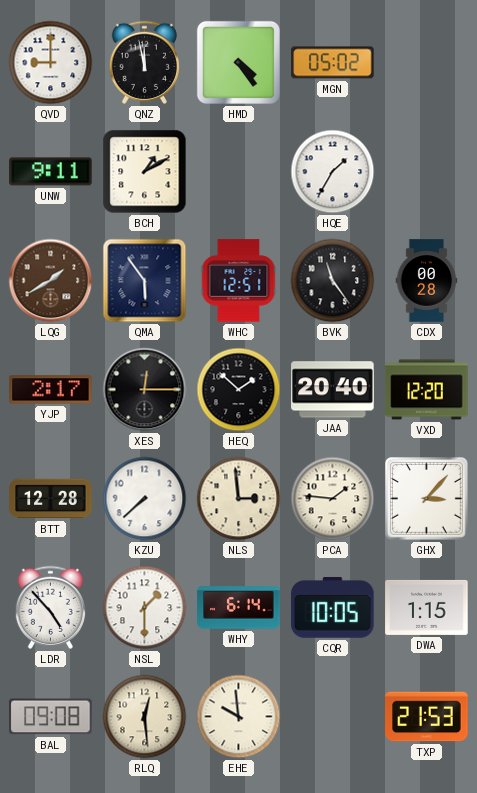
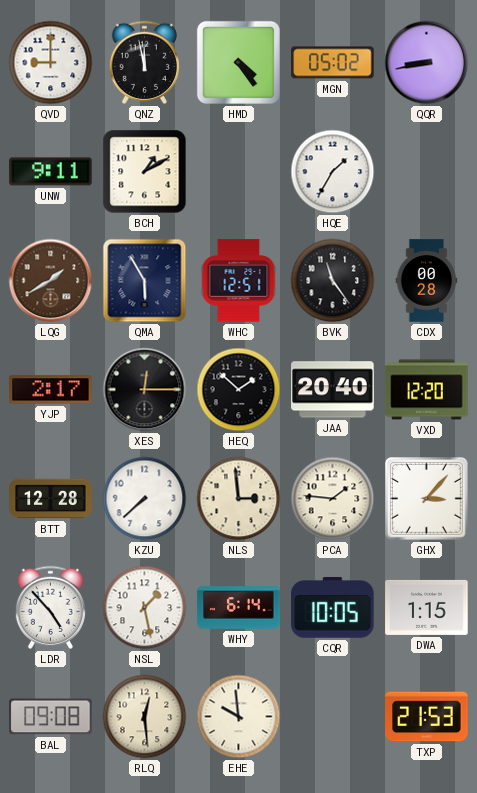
QQR: none -> 8:43
QMA: 5:54 -> 5:55
NSL: 1:30 -> 1:28
